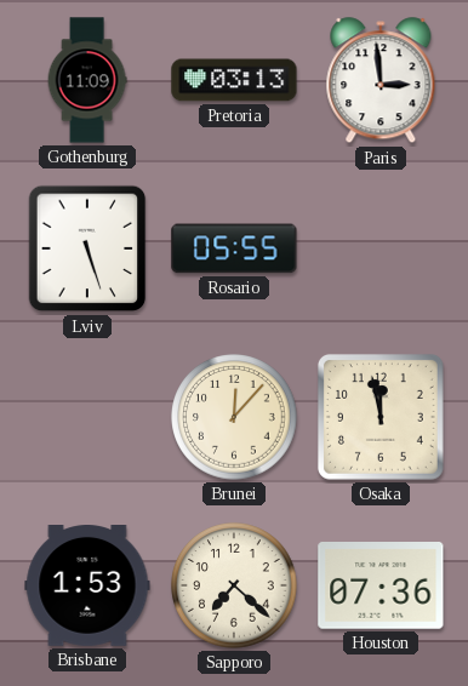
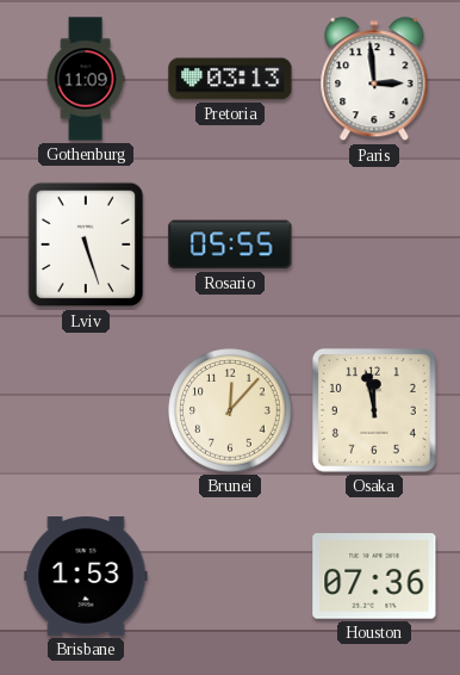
Sapporo: 7:22 -> none
